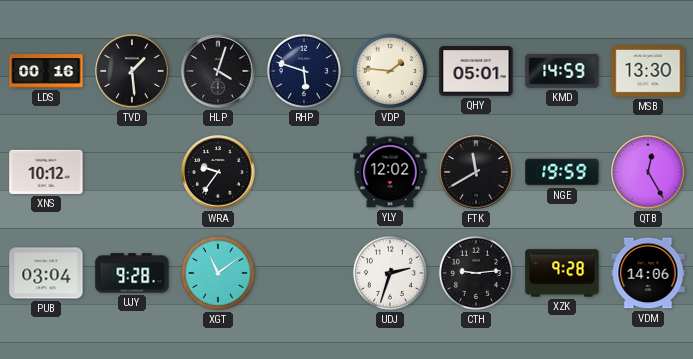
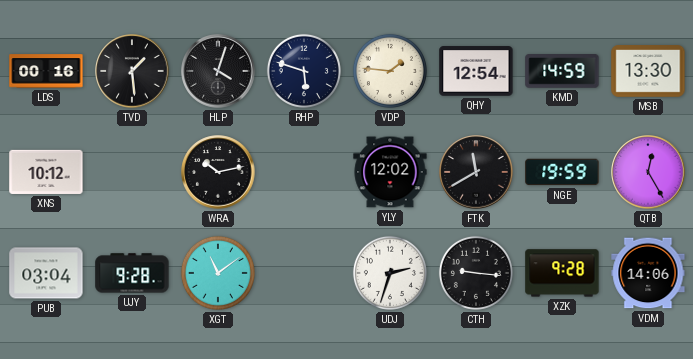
QHY: 05:01 -> 12:54
WRA: 9:36 -> 10:13
CTH: 9:14 -> 9:16
